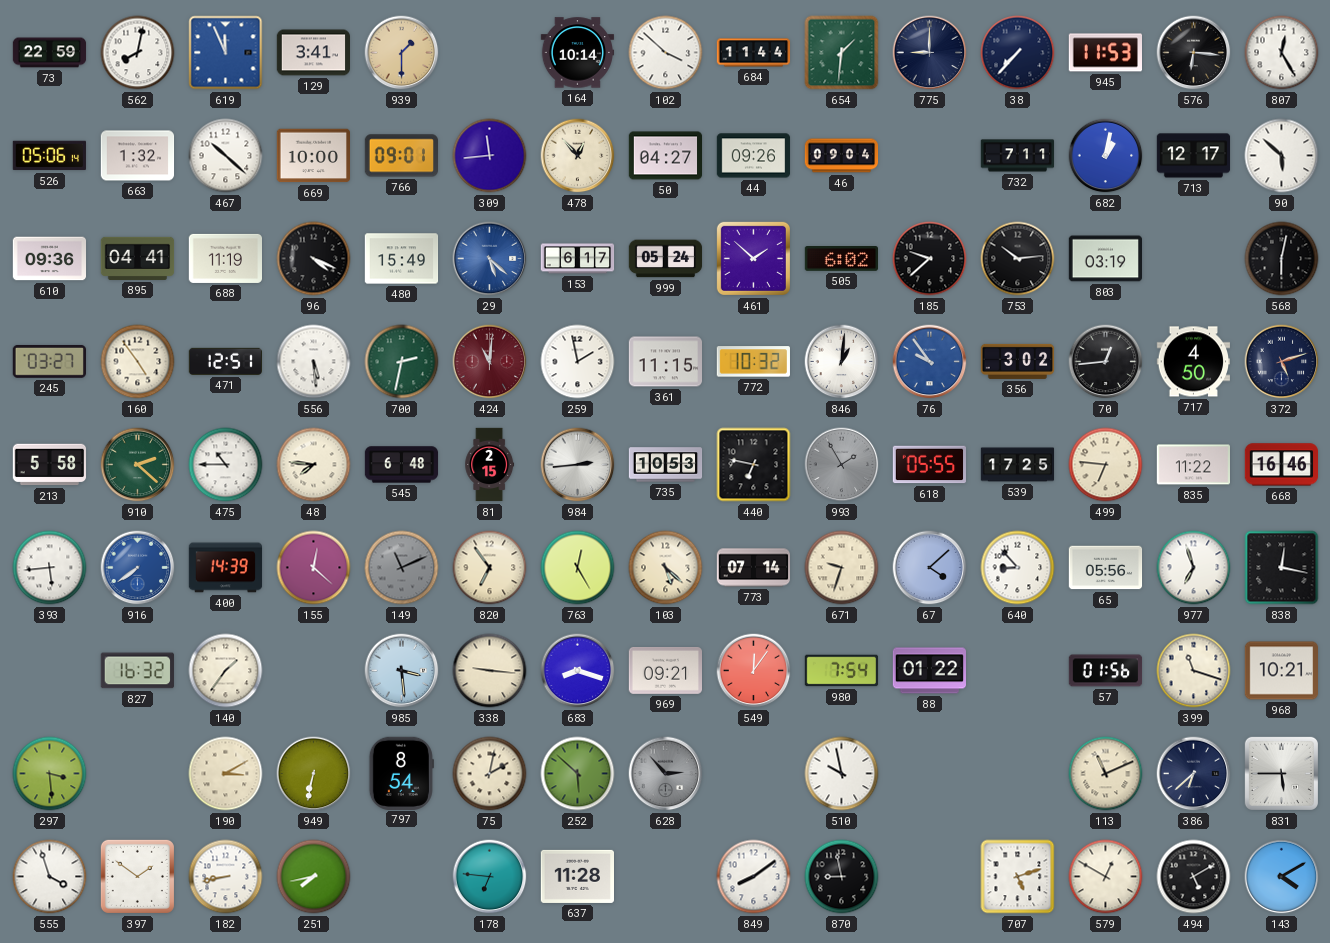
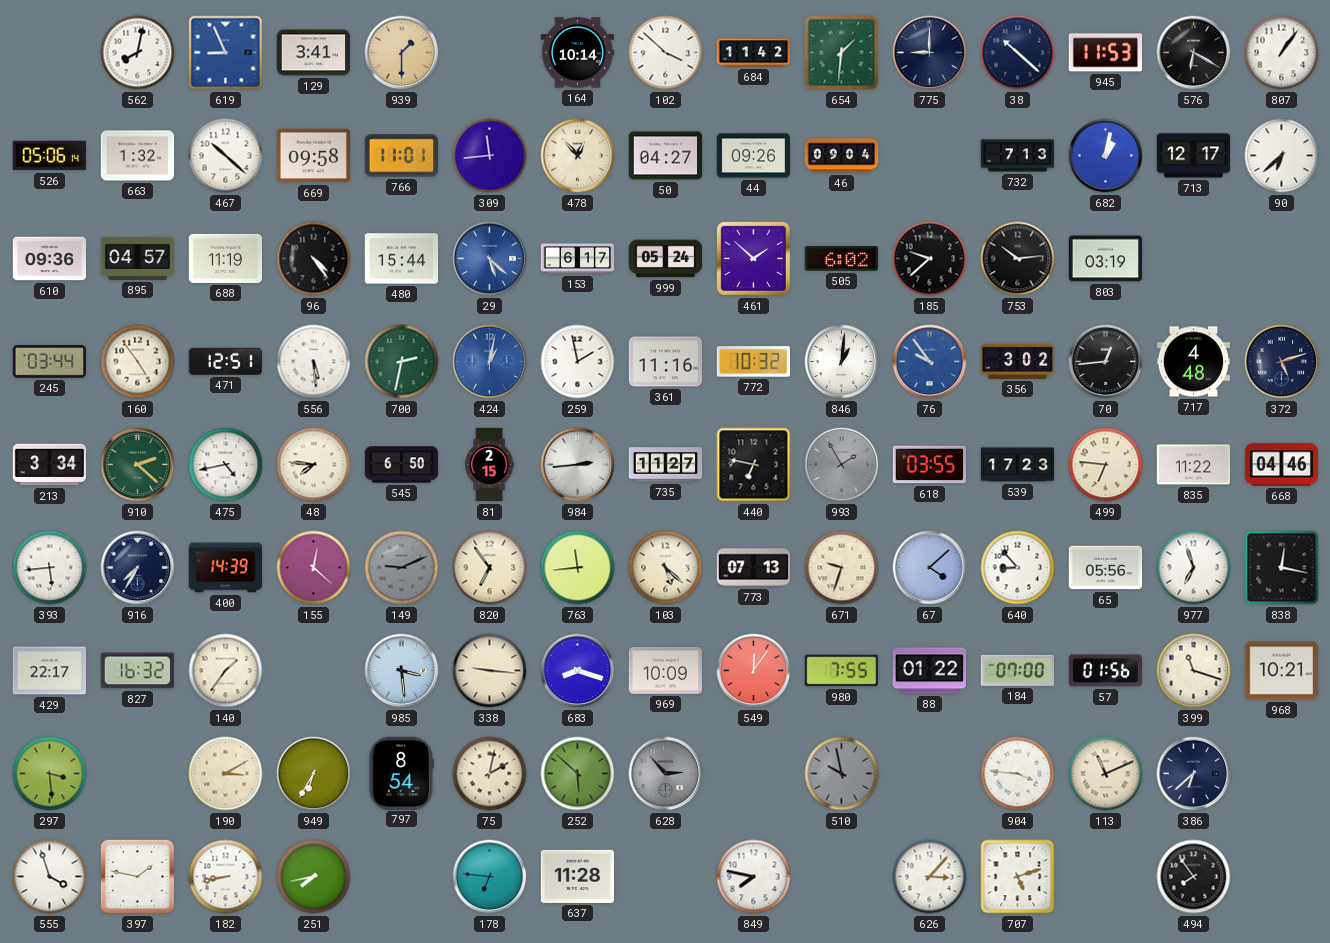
73: 22:59 -> none
619: 11:56 -> 8:56
684: 11:44 -> 11:42
38: 7:37 -> 10:22
576: 6:16 -> 6:20
807: 12:25 -> 1:06
669: 10:00 -> 09:58
766: 09:01 -> 11:01
732: 7:11 -> 7:13
90: 5:52 -> 6:38
895: 04:41 -> 04:57
96: 4:19 -> 4:24
480: 15:49 -> 15:44
568: 6:02 -> none
245: 03:27 -> 03:44
424: 11:01 -> 1:02
424 dial: burgundy -> blue
361: 11:15 -> 11:16
717: 4:50 -> 4:48
213: 5:58 -> 3:34
475: 10:45 -> 4:43
545: 6:48 -> 6:50
735: 10:53 -> 11:27
618: 05:55 -> 03:55
539: 17:25 -> 17:23
668: 16:46 -> 04:46
916: 7:39 -> 7:35
916 dial: blue -> navy
149: 11:11 -> 9:11
763: 12:25 -> 11:44
773: 07:14 -> 07:13
429: none -> 22:17
969: 09:21 -> 10:09
980: 7:54 -> 7:55
184: none -> 07:00
949: 6:32 -> 6:35
510 dial: white -> grey
904: none -> 3:46
831: 5:45 -> none
397: 1:51 -> 1:47
849: 8:09 -> 7:47
870: 8:58 -> none
626: none -> 3:07
579: 12:50 -> none
494: 5:10 -> 7:54
143: 4:10 -> none
